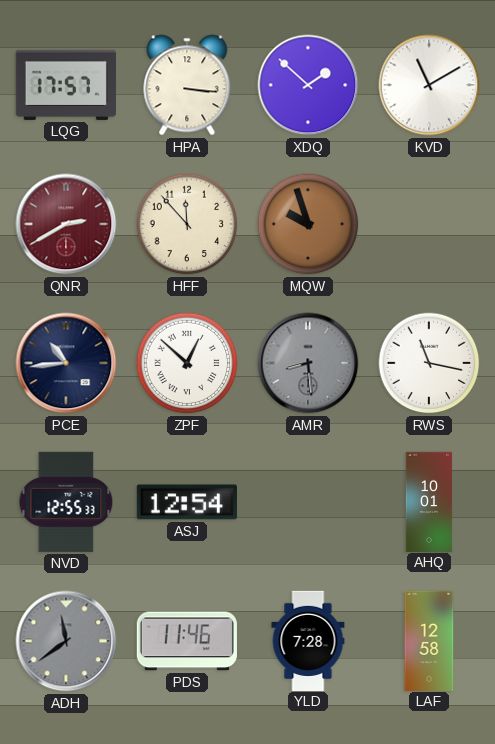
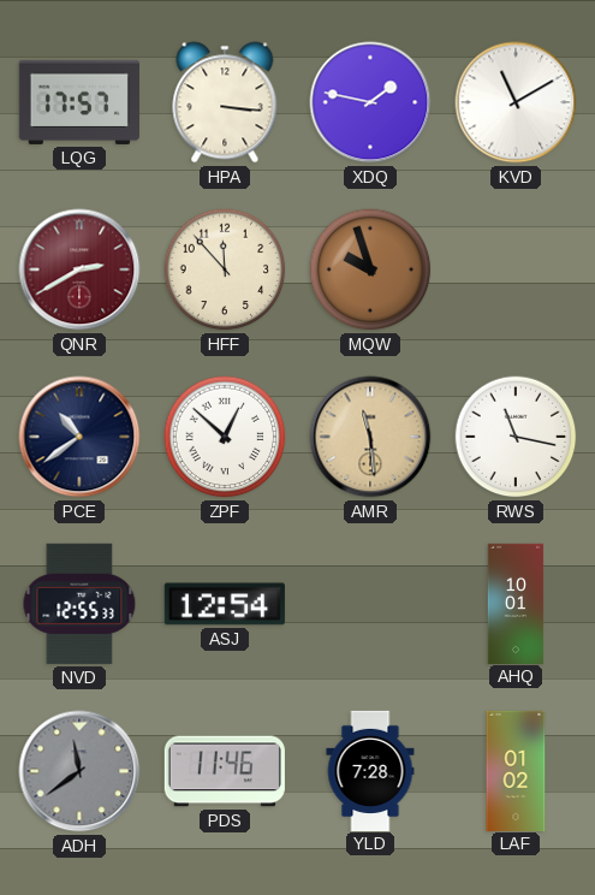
XDQ: 1:52 -> 1:47
PCE: 10:44 -> 10:39
AMR: 8:29 -> 11:29
AMR dial: grey -> champagne
LAF: 12:58 -> 01:02
